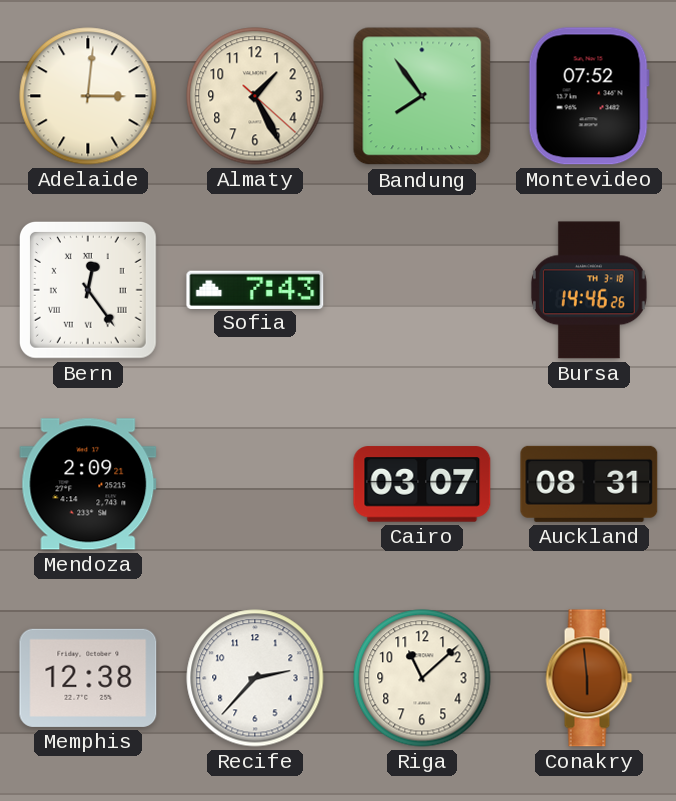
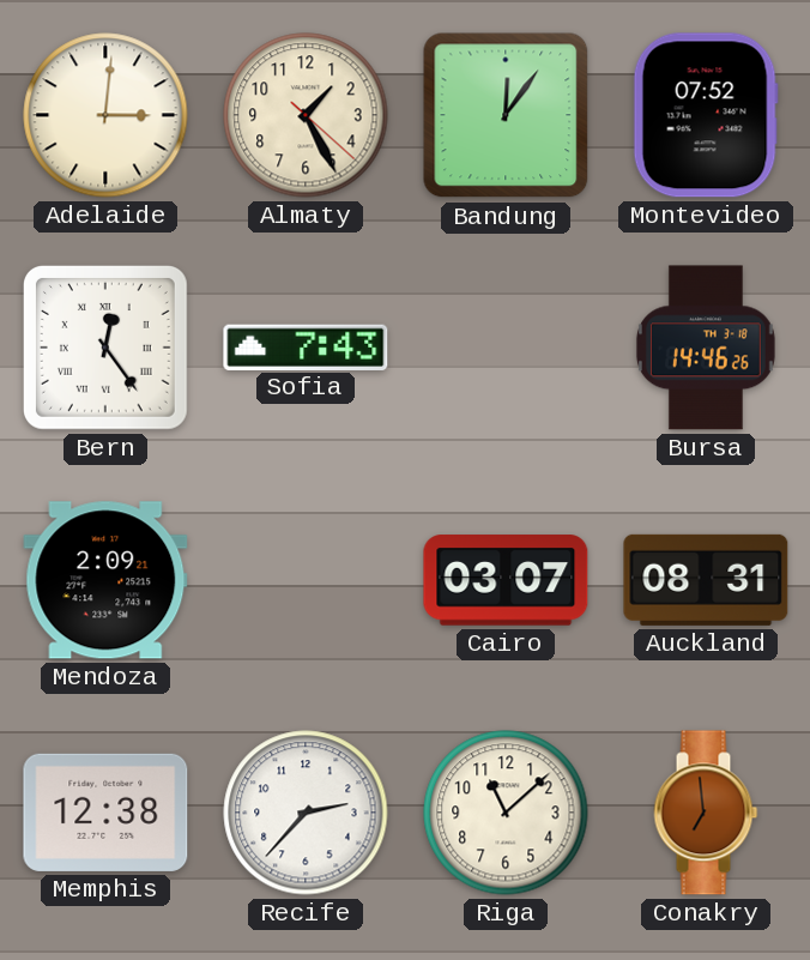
Bandung: 7:54 -> 12:06
Conakry: 5:59 -> 6:59
